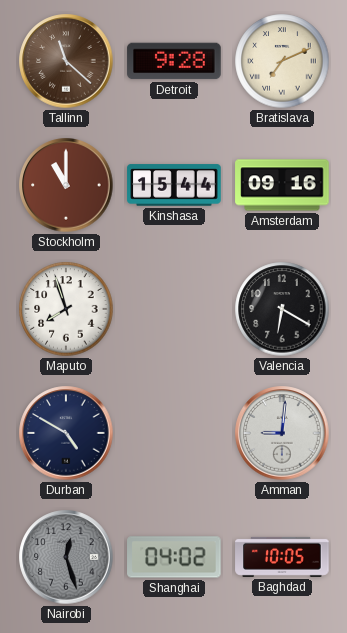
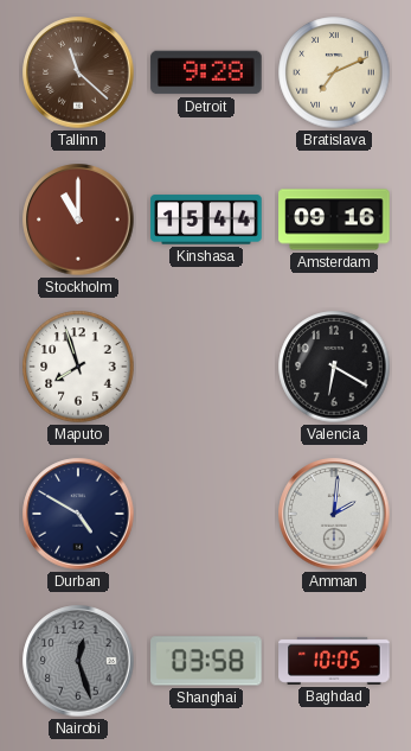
Amman: 9:01 -> 2:01
Shanghai: 04:02 -> 03:58
